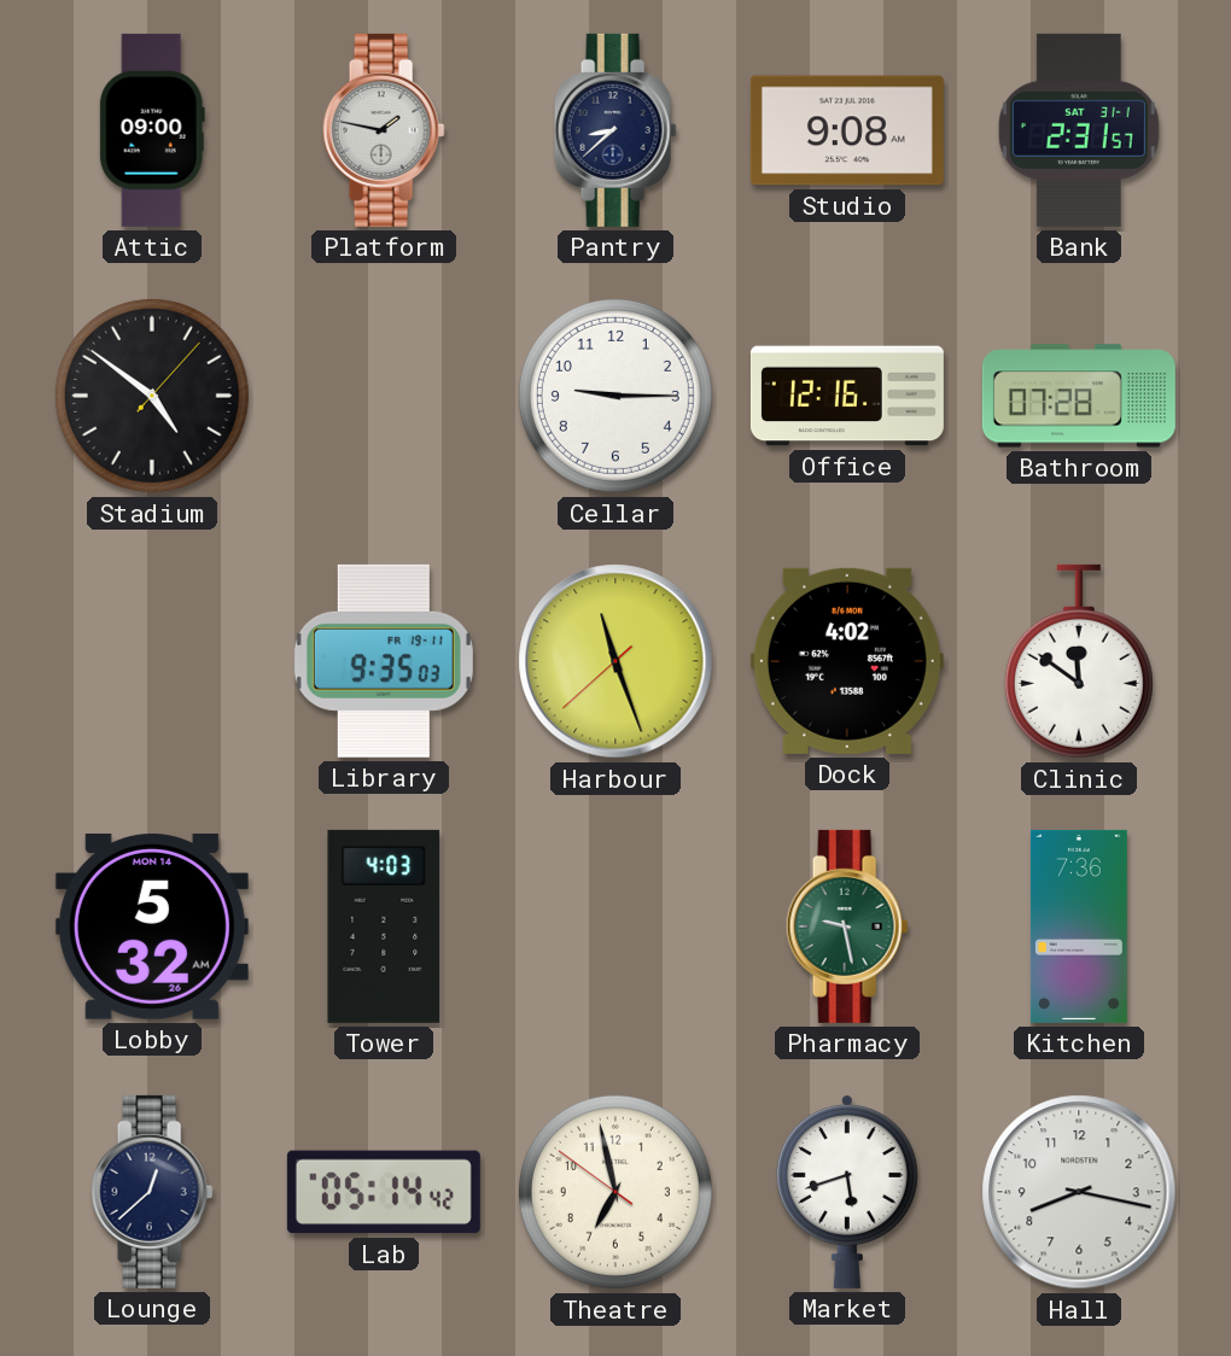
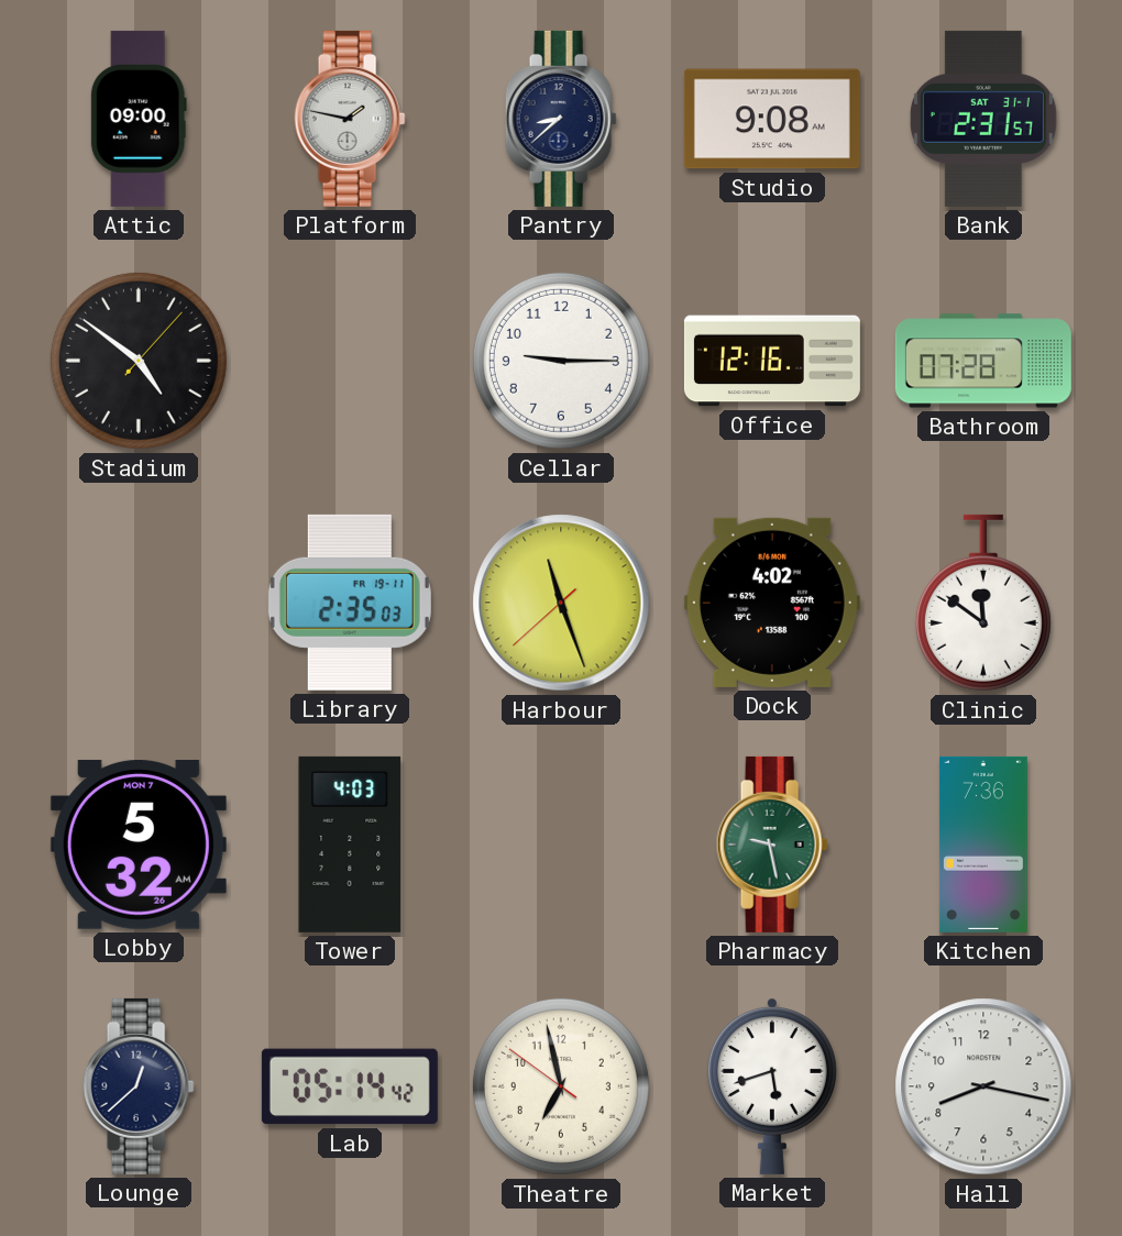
Library: 9:35 -> 2:35
Lobby date: MON 14 -> MON 7
